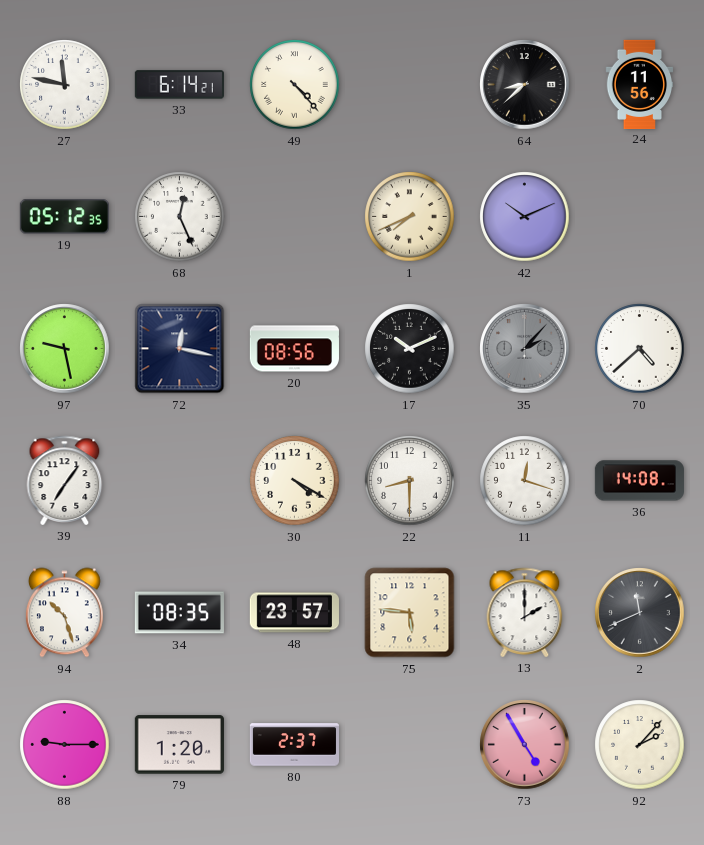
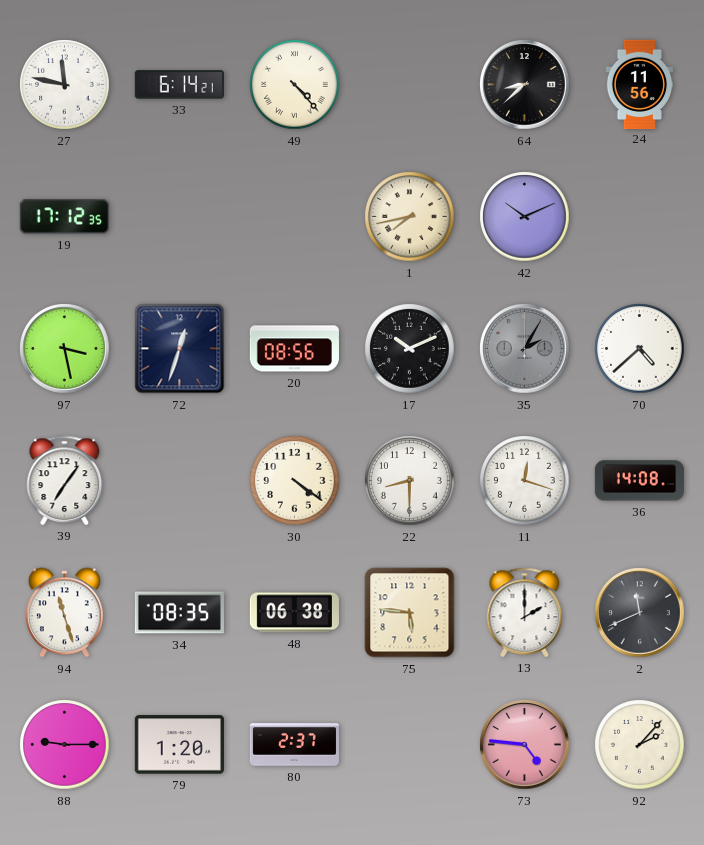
19: 05:12 -> 17:12
68: 12:26 -> none
1: 7:41 -> 7:43
97: 9:28 -> 3:28
72: 12:17 -> 12:33
35: 2:07 -> 2:05
30: 4:20 -> 4:21
94: 10:27 -> 11:27
48: 23:57 -> 06:38
73: 4:55 -> 4:46
